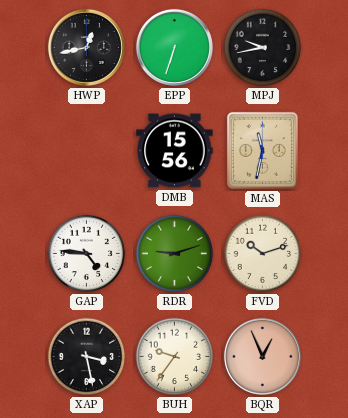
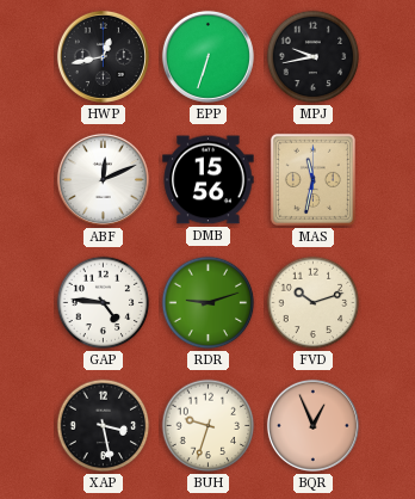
ABF: none -> 12:11
BUH: 9:36 -> 9:33
